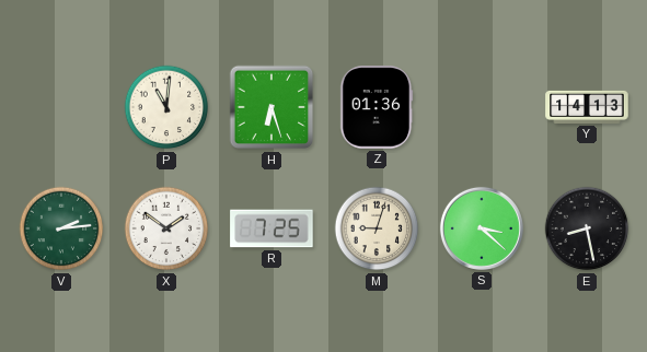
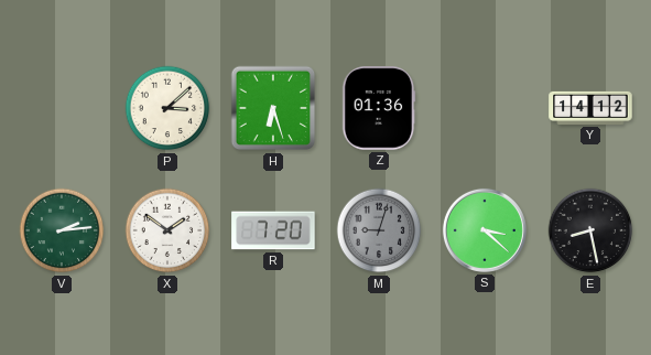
P: 11:01 -> 3:08
Y: 14:13 -> 14:12
R: 7:25 -> 7:20
M dial: cream -> grey
